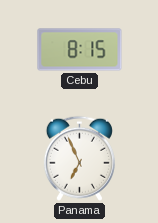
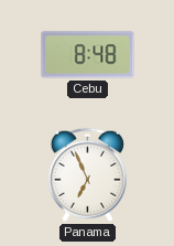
Cebu: 8:15 -> 8:48
